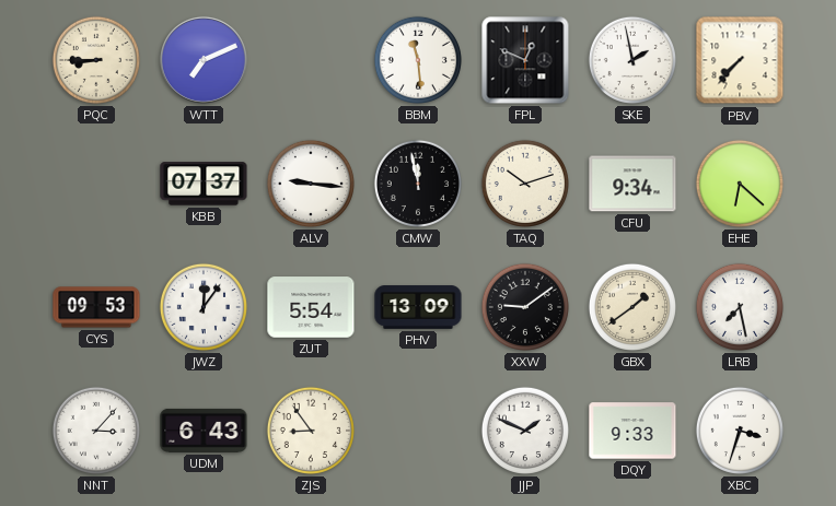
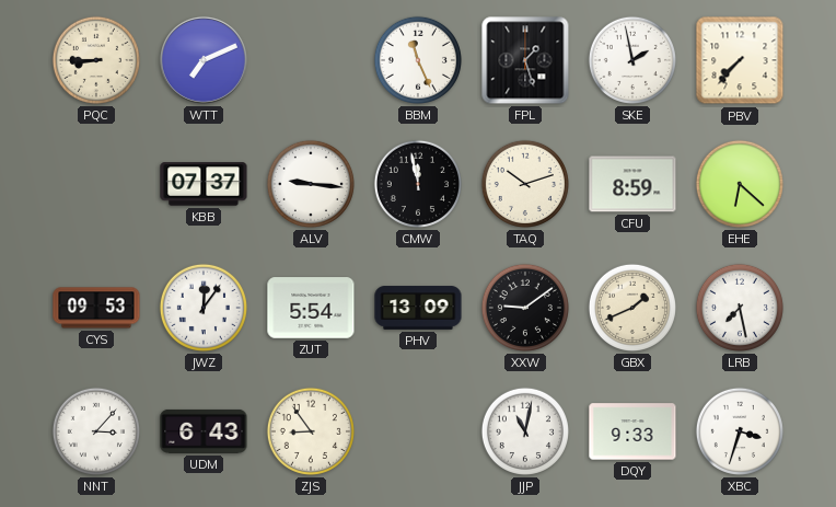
BBM: 11:29 -> 11:26
FPL: 12:49 -> 1:27
CFU: 9:34 -> 8:59
GBX: 1:39 -> 1:41
JJP: 1:49 -> 11:02
